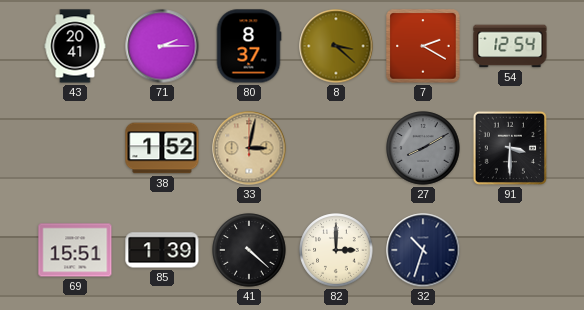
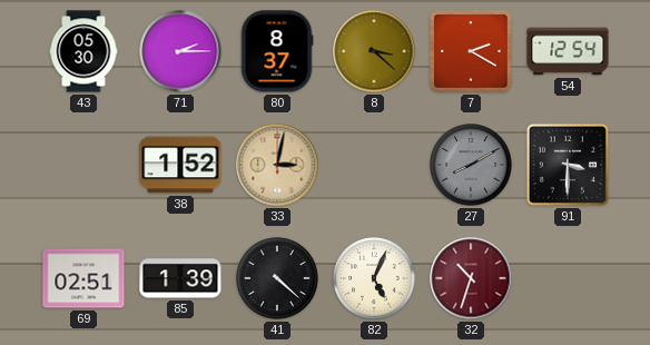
43: 20:41 -> 05:30
69: 15:51 -> 02:51
82: 3:00 -> 5:04
32 dial: navy -> burgundy
